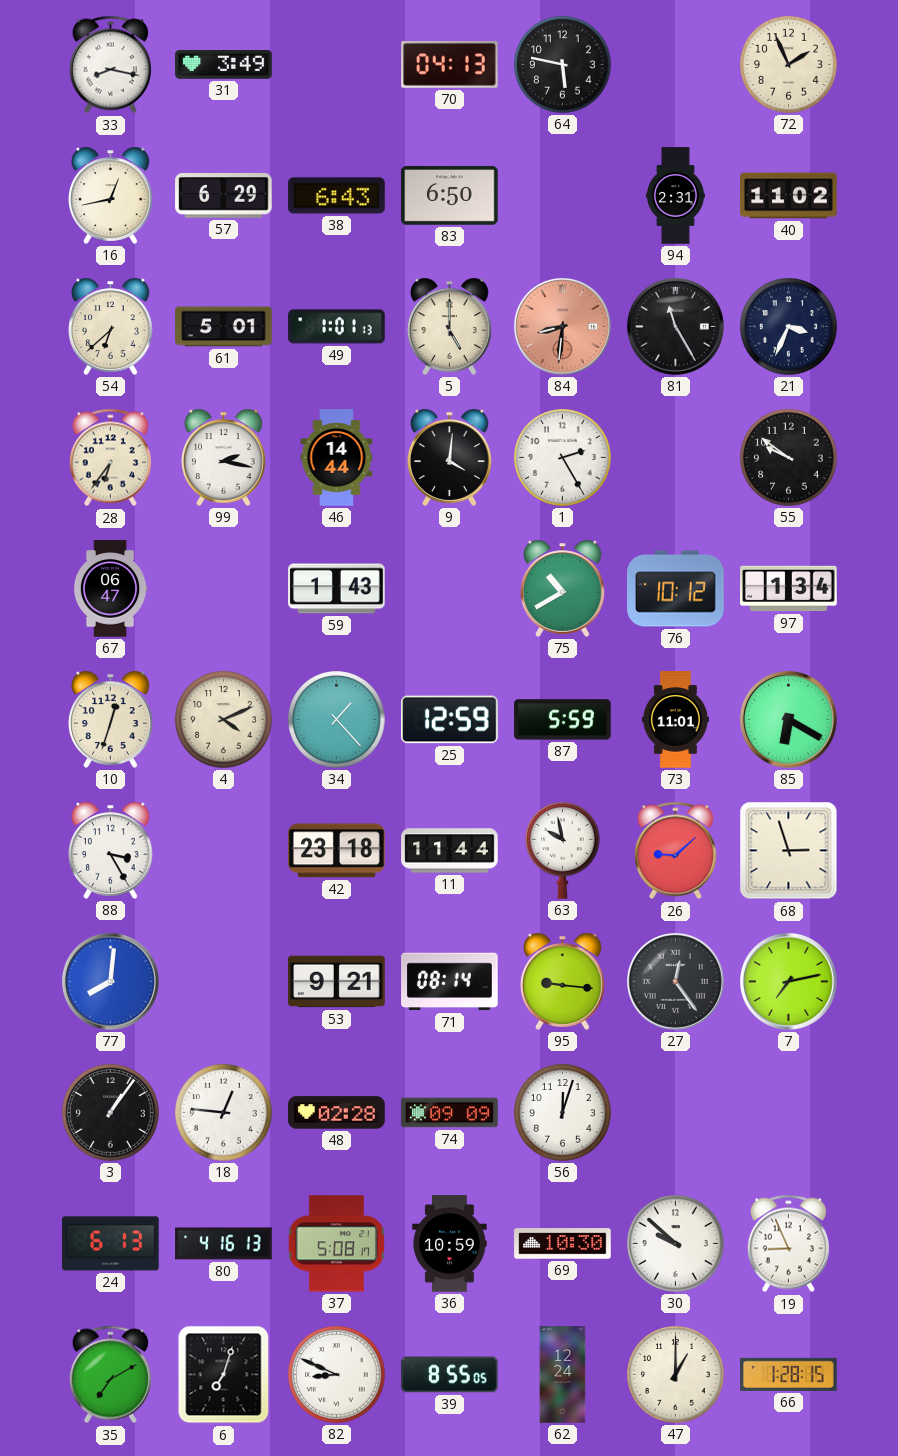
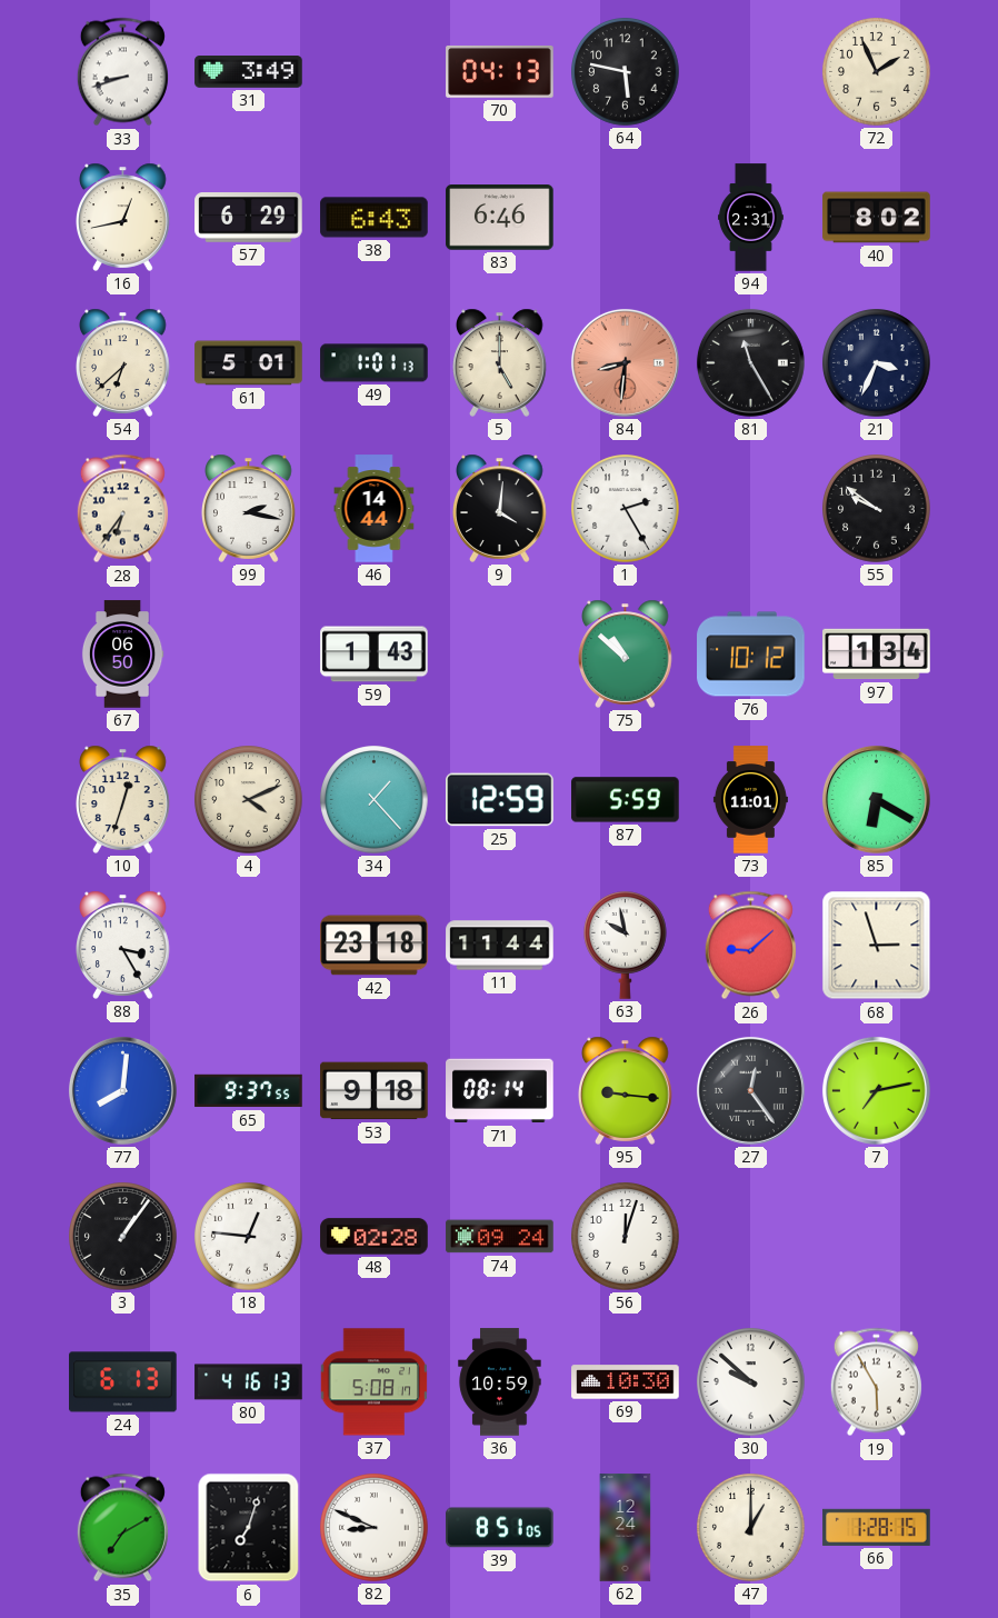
33: 8:17 -> 8:42
83: 6:50 -> 6:46
40: 11:02 -> 8:02
67: 06:47 -> 06:50
75: 10:40 -> 10:52
65: none -> 9:37
53: 9:21 -> 9:18
74: 09:09 -> 09:24
19: 8:56 -> 5:55
39: 8:55 -> 8:51
